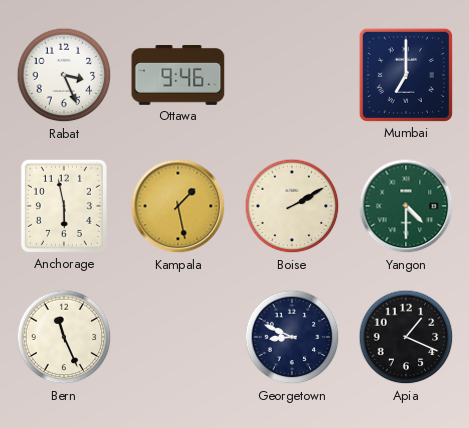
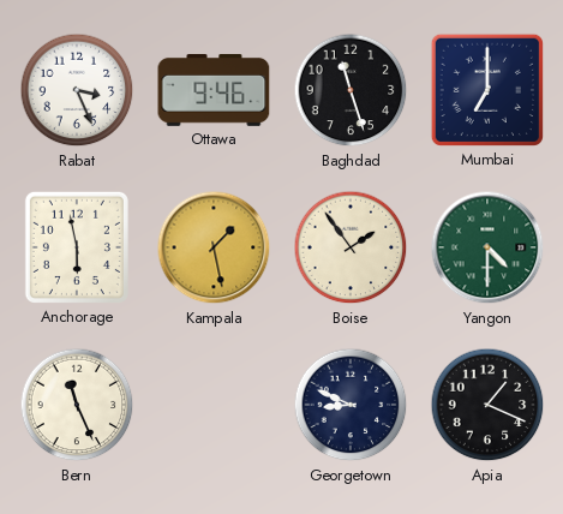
Baghdad: none -> 11:27
Boise: 2:10 -> 1:54
